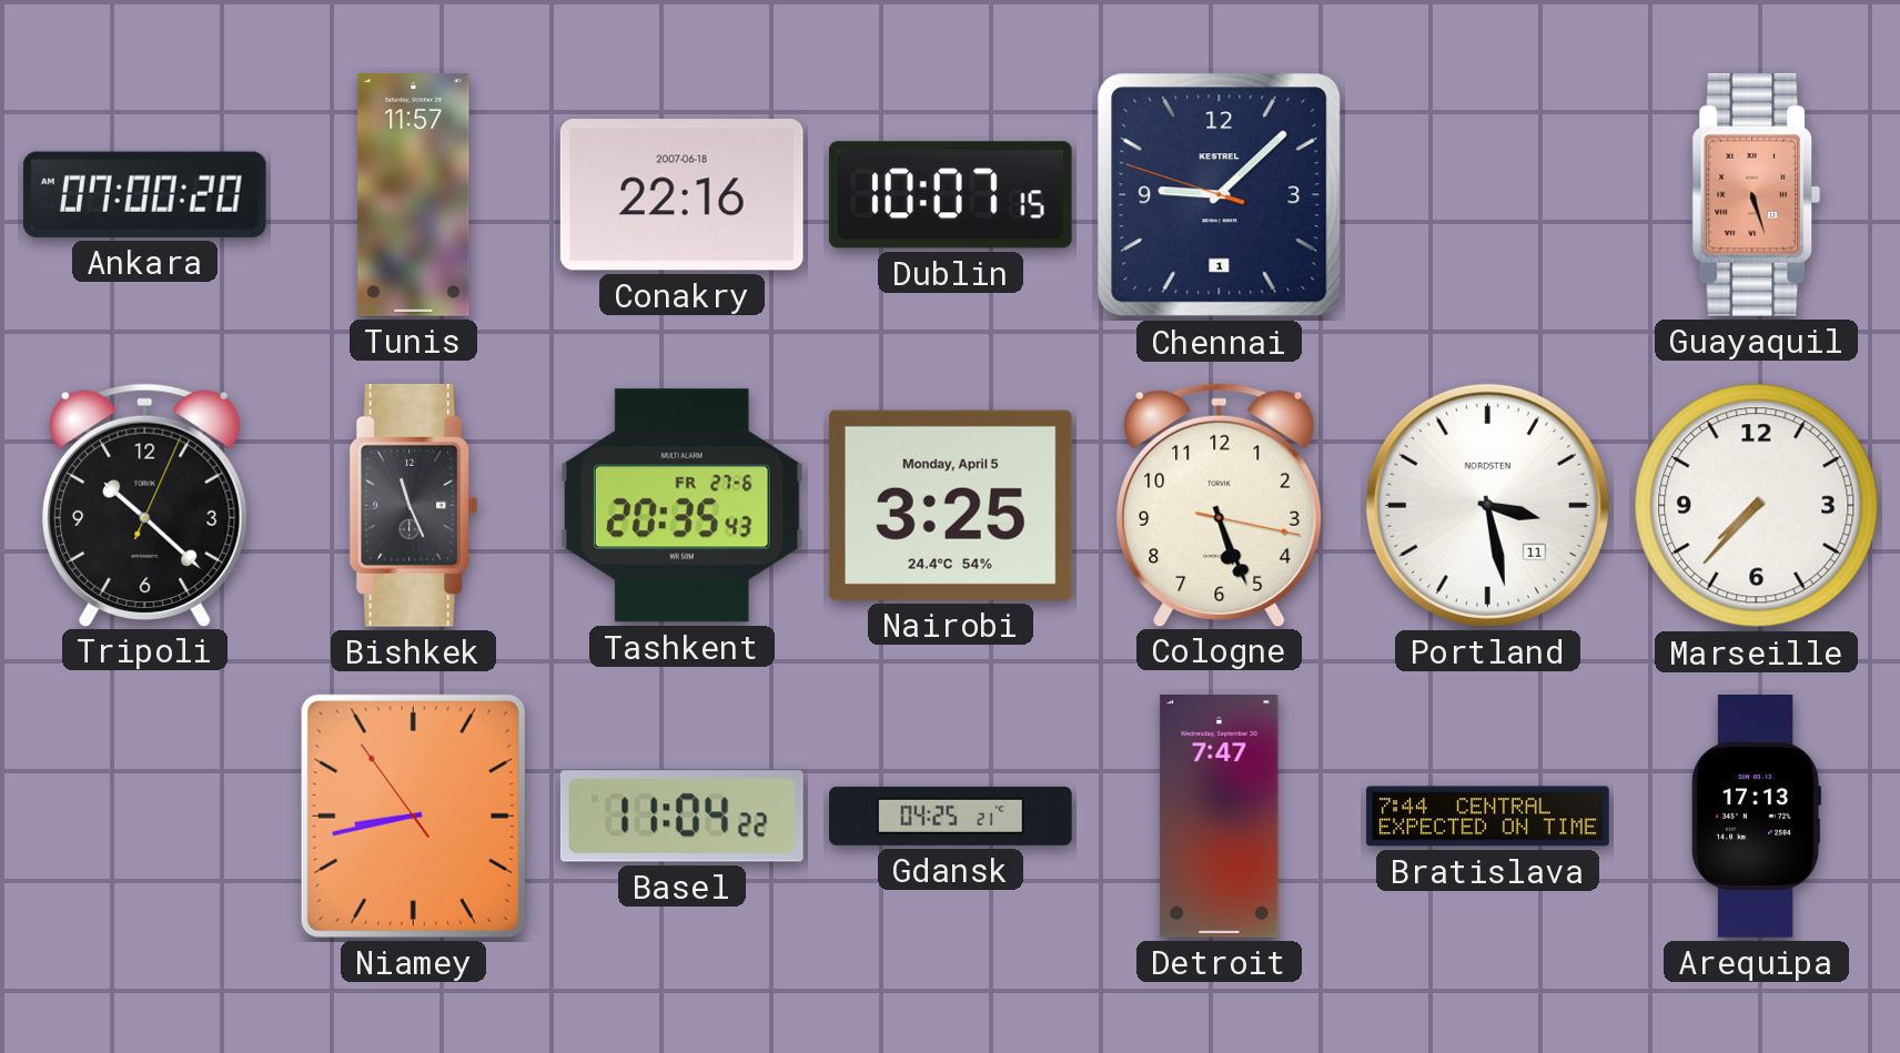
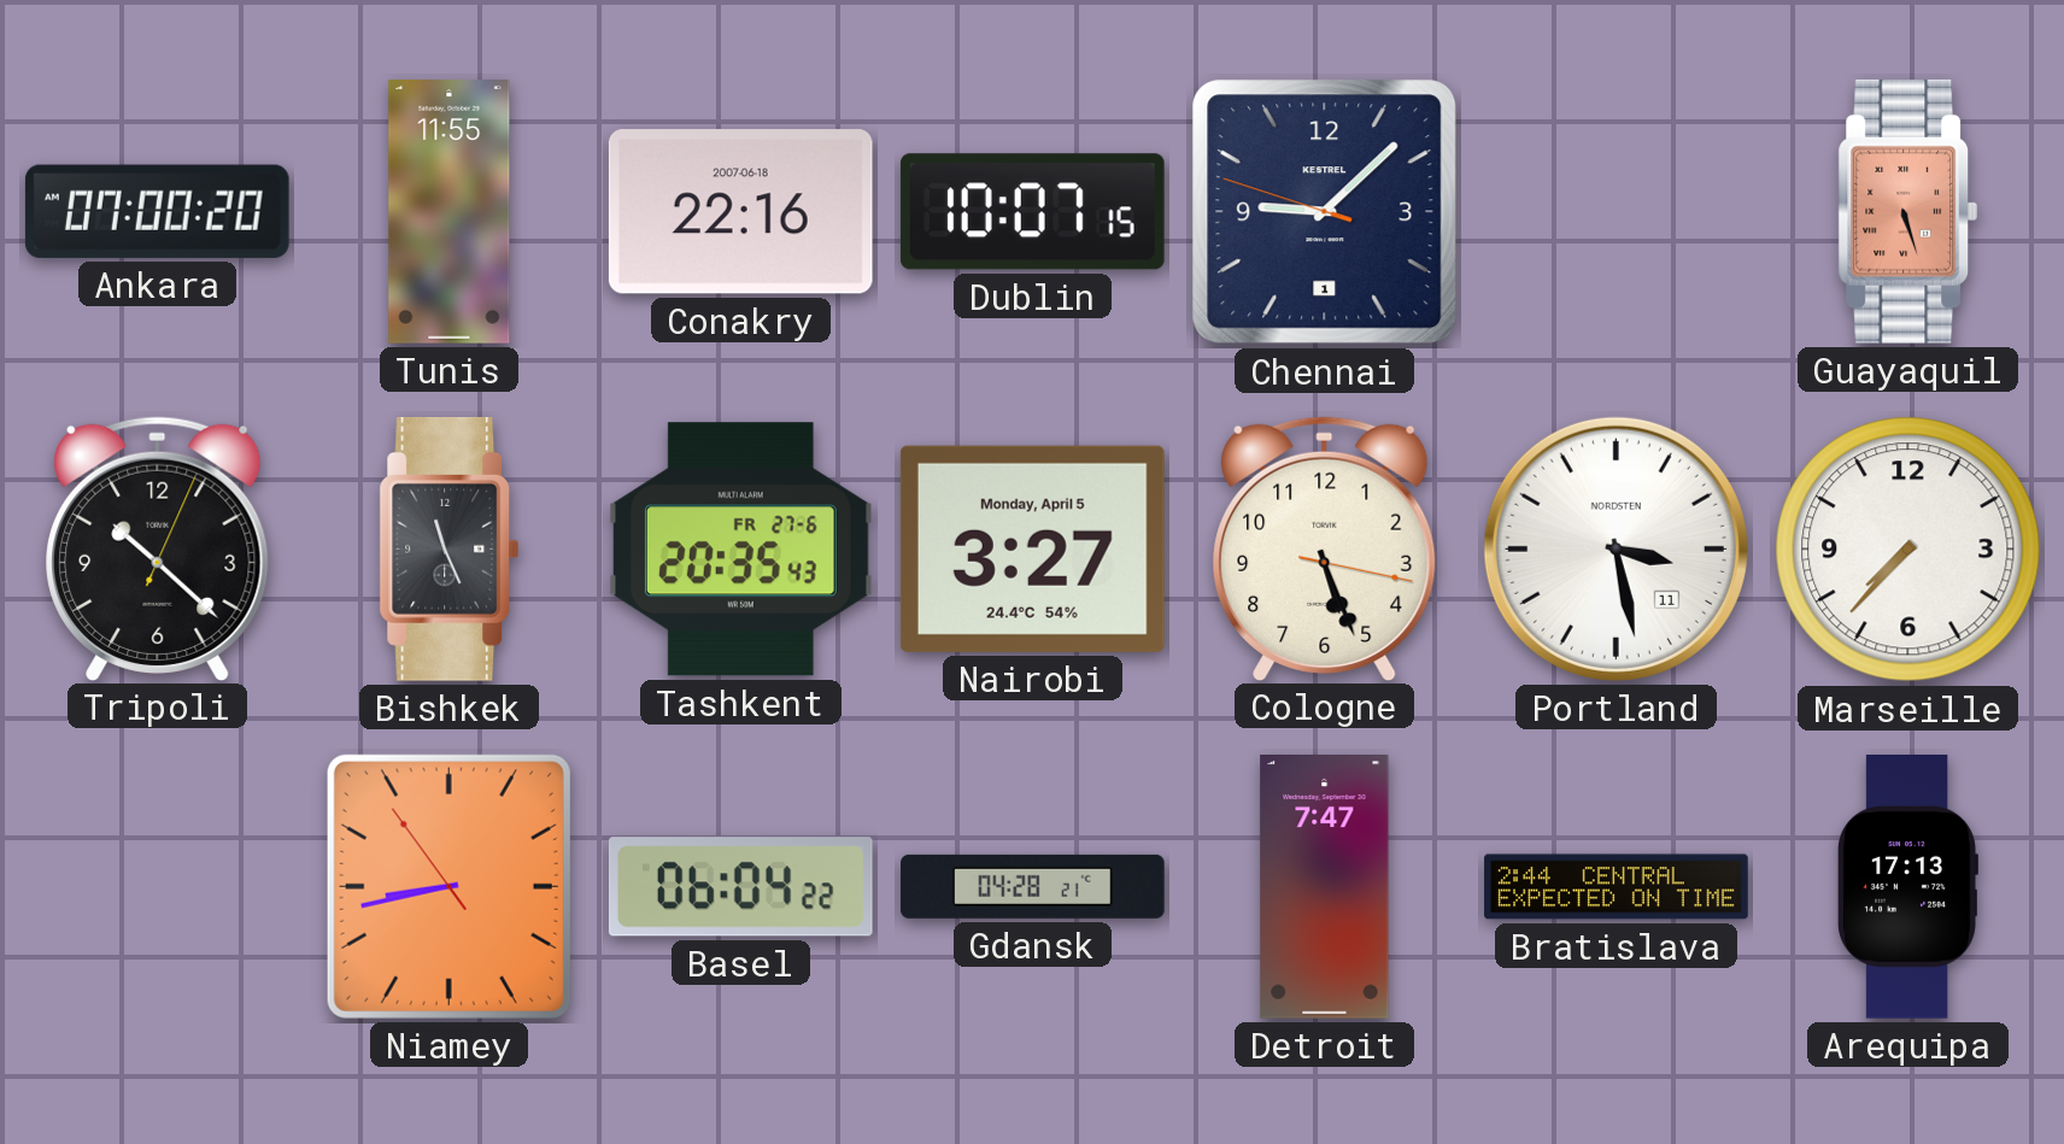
Tunis: 11:57 -> 11:55
Nairobi: 3:25 -> 3:27
Basel: 11:04 -> 06:04
Gdansk: 04:25 -> 04:28
Bratislava: 7:44 -> 2:44
